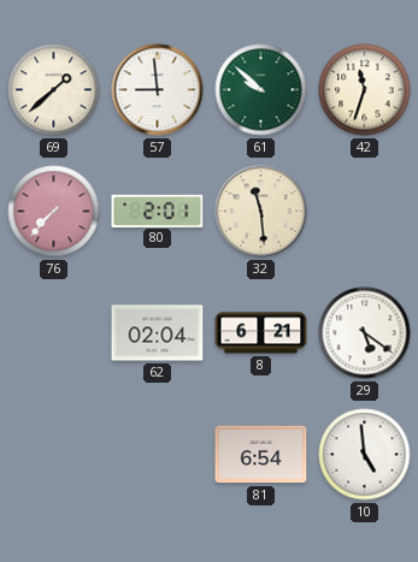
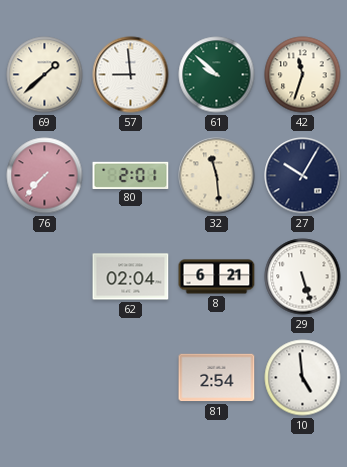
27: none -> 10:05
29: 5:21 -> 5:27
81: 6:54 -> 2:54
